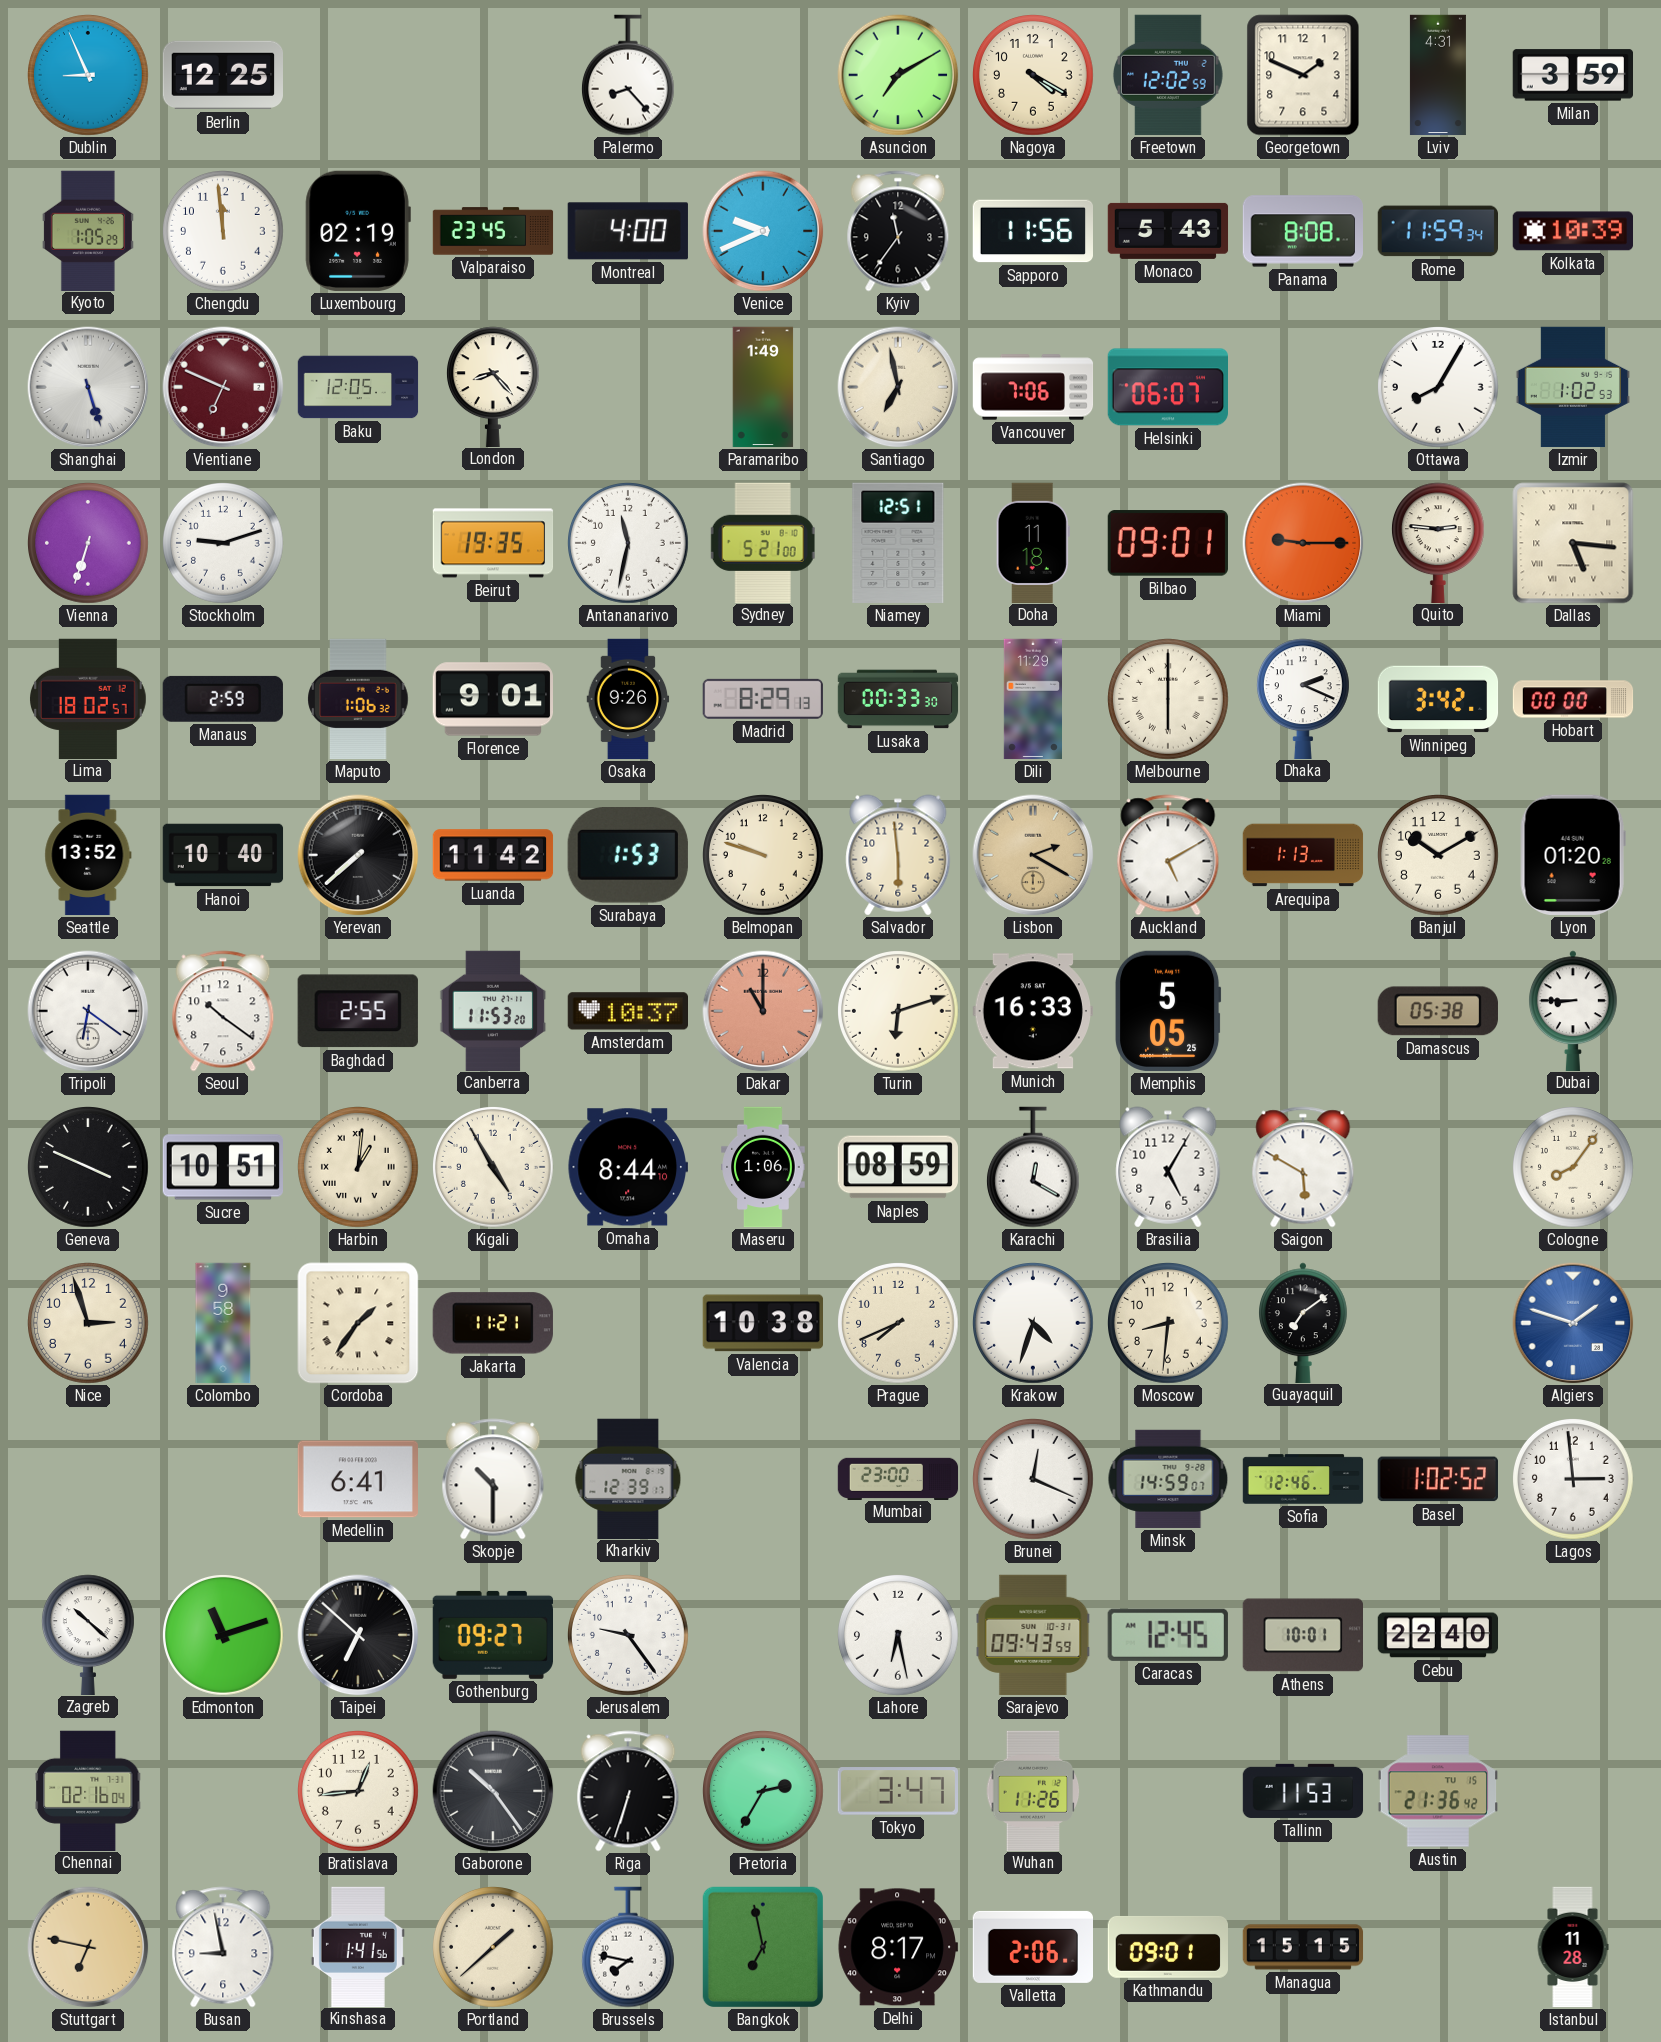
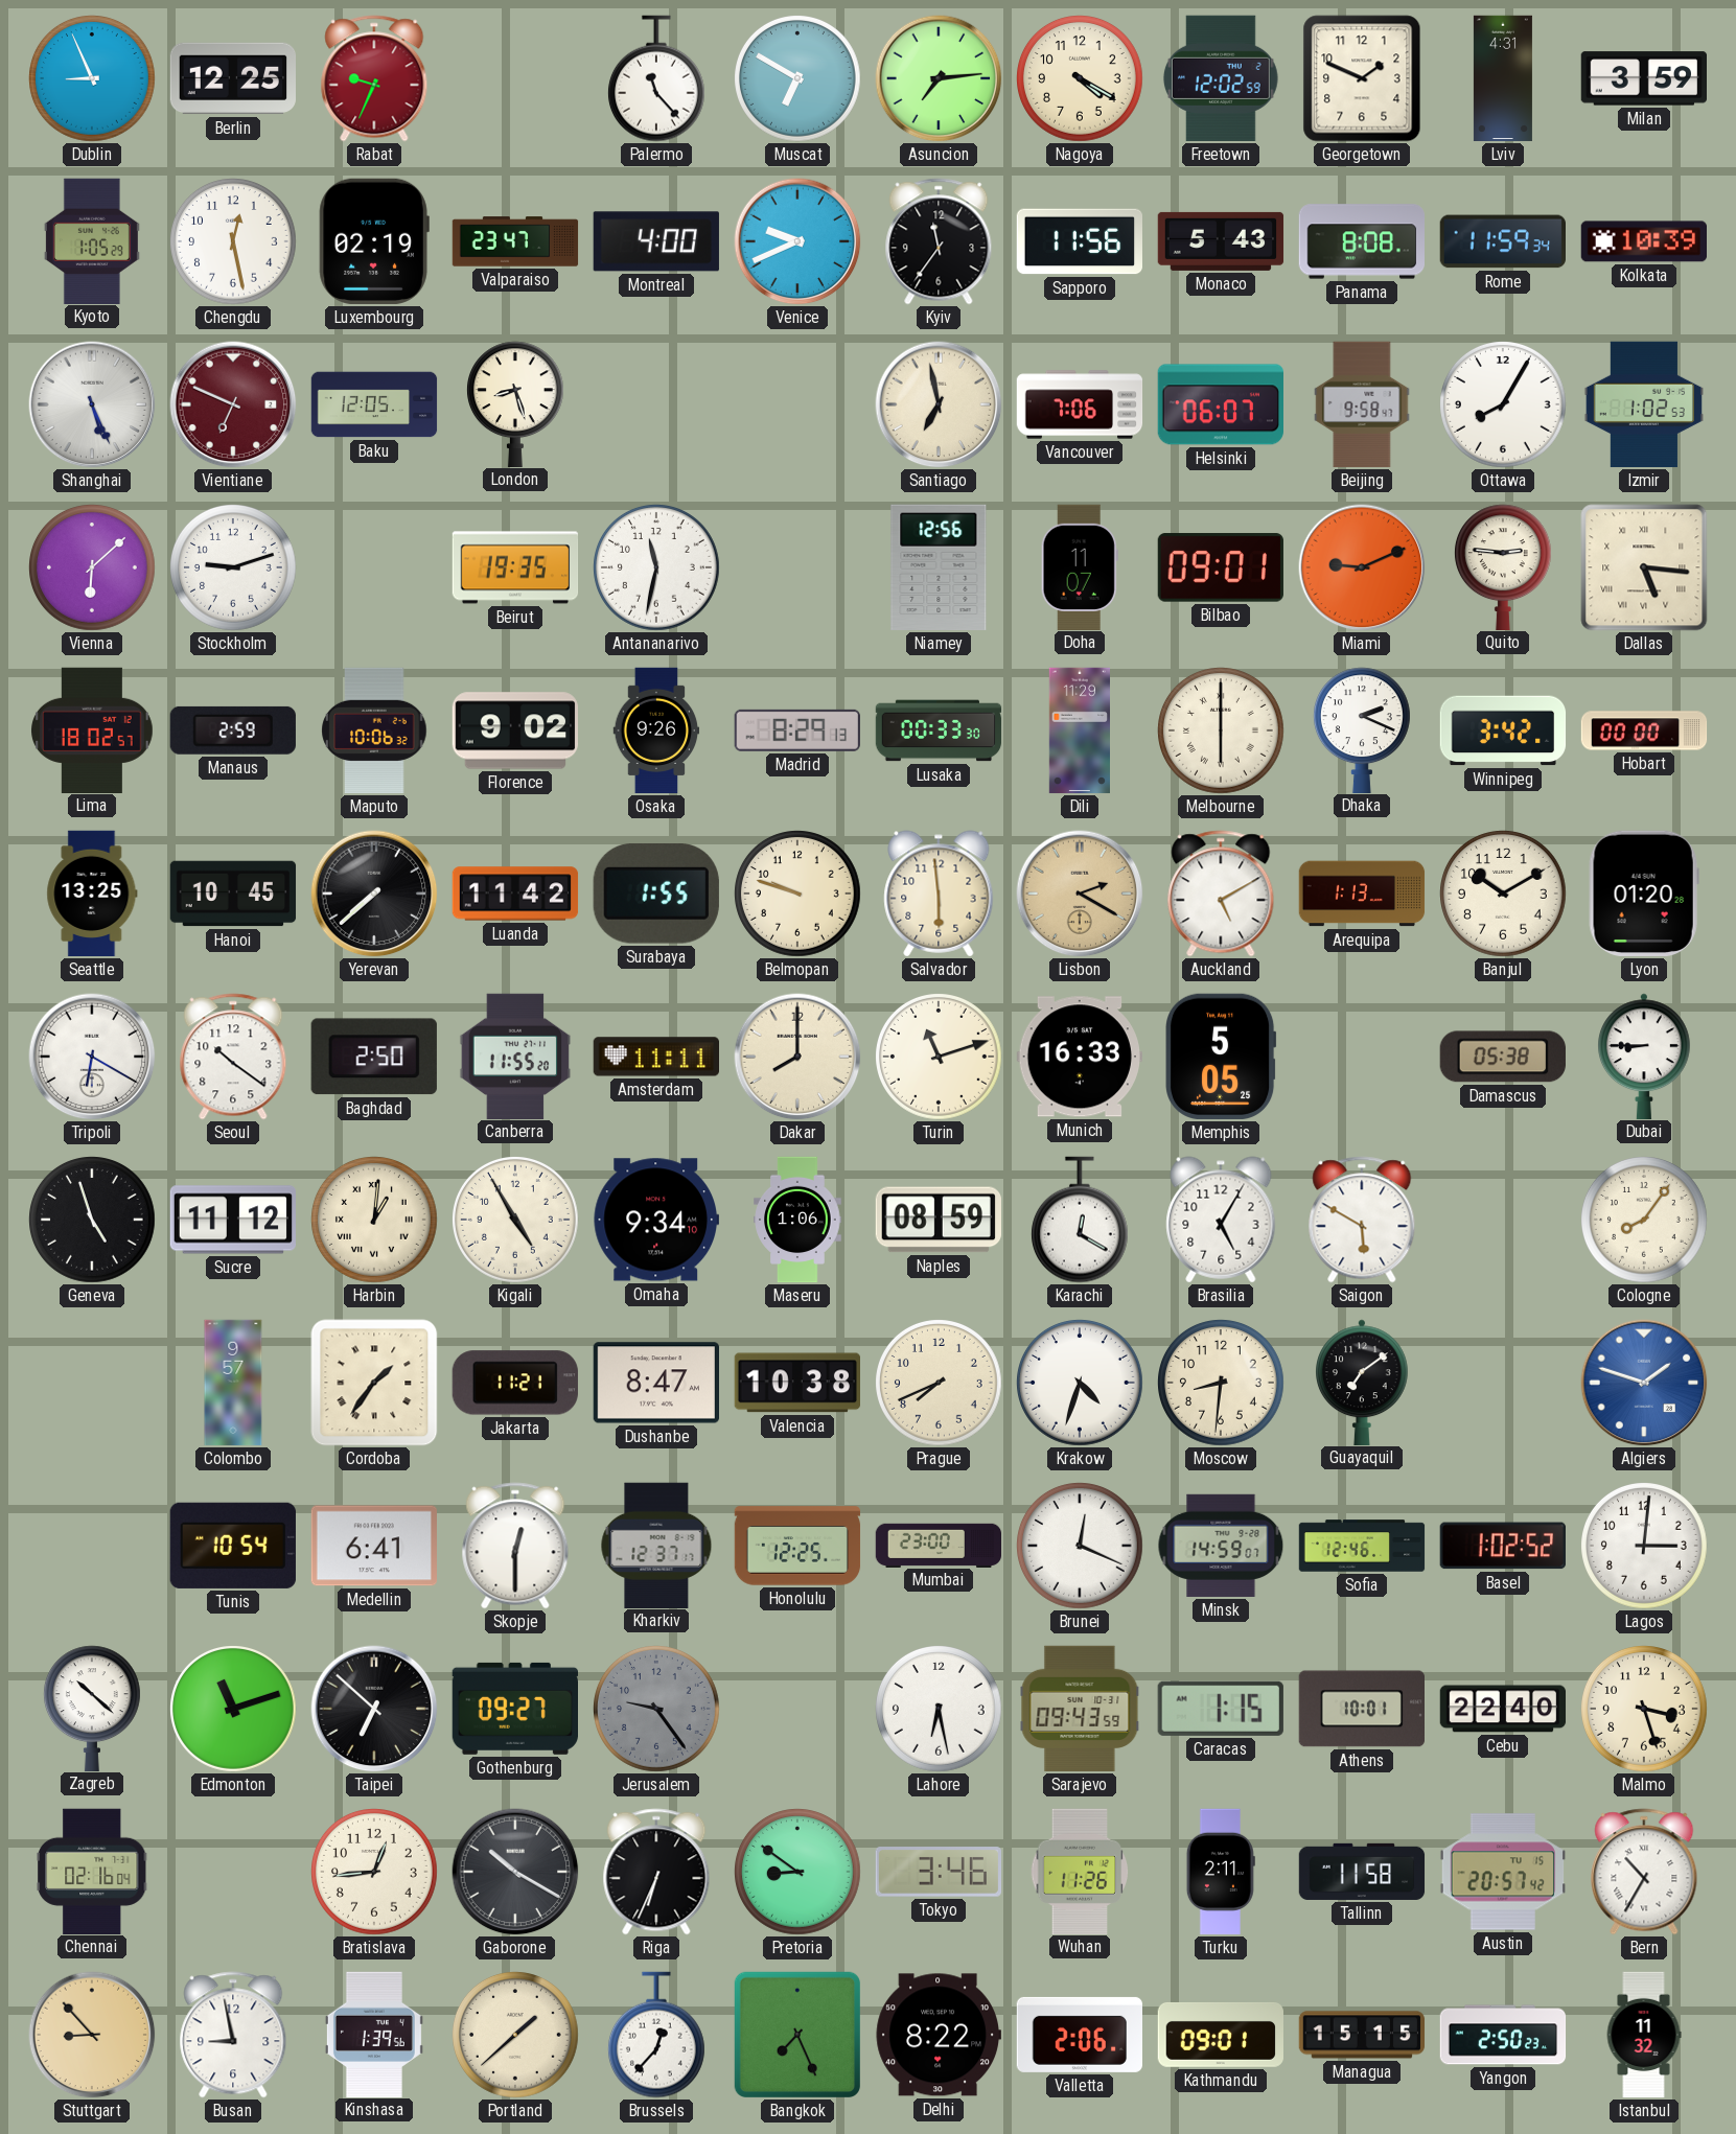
Rabat: none -> 9:34
Palermo: 8:23 -> 11:23
Muscat: none -> 6:50
Asuncion: 7:10 -> 7:14
Chengdu: 11:59 -> 12:28
Valparaiso: 23:45 -> 23:47
Shanghai: 5:27 -> 5:26
London: 8:23 -> 8:27
Paramaribo: 1:49 -> none
Beijing: none -> 9:58
Vienna: 6:33 -> 6:08
Sydney: 5:21 -> none
Niamey: 12:51 -> 12:56
Doha: 11:18 -> 11:07
Miami: 9:15 -> 9:11
Maputo: 1:06 -> 10:06
Florence: 9:01 -> 9:02
Seattle: 13:52 -> 13:25
Hanoi: 10:40 -> 10:45
Surabaya: 1:53 -> 1:55
Tripoli: 6:21 -> 6:20
Baghdad: 2:55 -> 2:50
Canberra: 11:53 -> 11:55
Amsterdam: 10:37 -> 11:11
Dakar: 11:00 -> 8:00
Dakar dial: salmon -> cream
Turin: 6:12 -> 11:12
Geneva: 3:49 -> 4:57
Sucre: 10:51 -> 11:12
Omaha: 8:44 -> 9:34
Nice: 2:57 -> none
Colombo: 9:58 -> 9:57
Dushanbe: none -> 8:47
Tunis: none -> 10:54
Skopje: 10:30 -> 12:30
Kharkiv: 12:39 -> 12:37
Honolulu: none -> 12:25
Lagos: 2:59 -> 3:01
Jerusalem dial: white -> grey
Caracas: 12:45 -> 1:15
Malmo: none -> 3:27
Gaborone: 10:24 -> 10:20
Riga: 6:33 -> 6:34
Pretoria: 2:35 -> 8:51
Tokyo: 3:47 -> 3:46
Turku: none -> 2:11
Tallinn: 11:53 -> 11:58
Austin: 21:36 -> 20:57
Bern: none -> 10:35
Stuttgart: 6:47 -> 8:53
Kinshasa: 1:41 -> 1:39
Brussels: 7:47 -> 12:37
Bangkok: 6:58 -> 7:26
Delhi: 8:17 -> 8:22
Yangon: none -> 2:50
Istanbul: 11:28 -> 11:32
